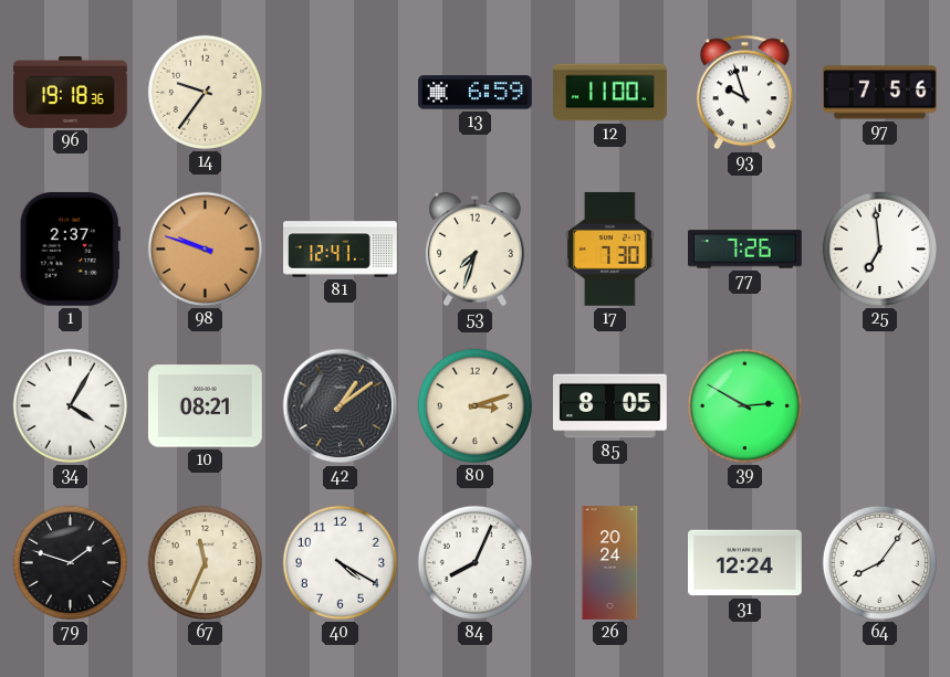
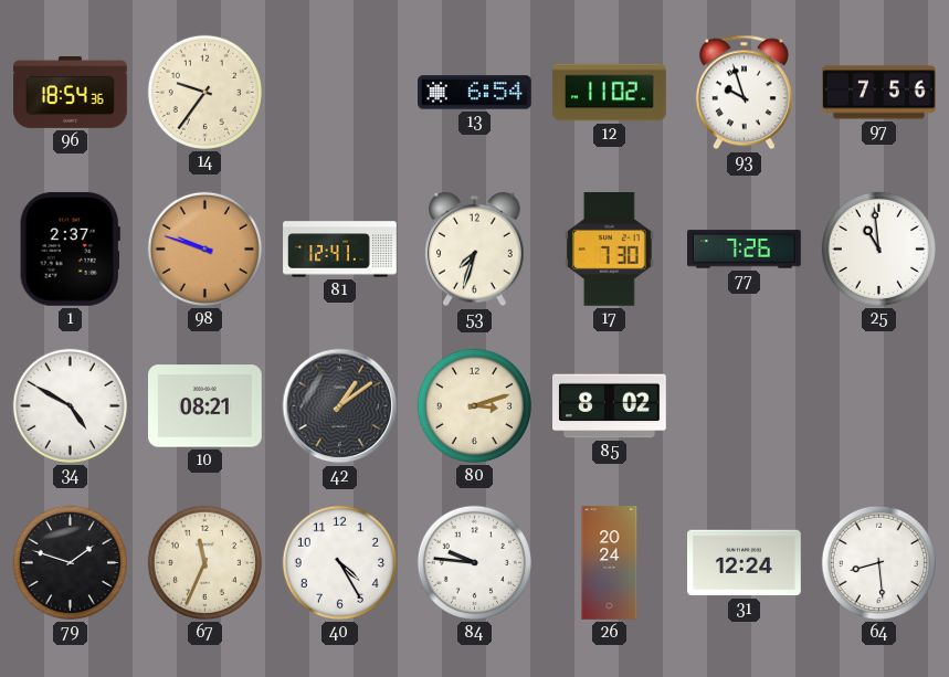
96: 19:18 -> 18:54
13: 6:59 -> 6:54
12: 11:00 -> 11:02
25: 6:59 -> 10:59
34: 4:05 -> 4:50
85: 8:05 -> 8:02
39: 2:50 -> none
40: 4:20 -> 4:25
84: 8:04 -> 9:46
64: 8:06 -> 8:29
